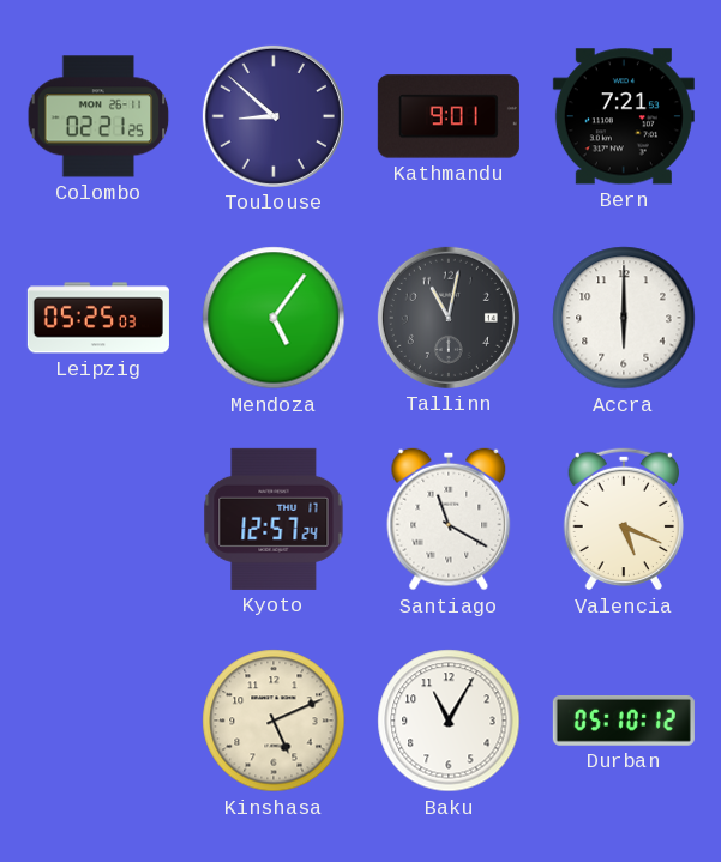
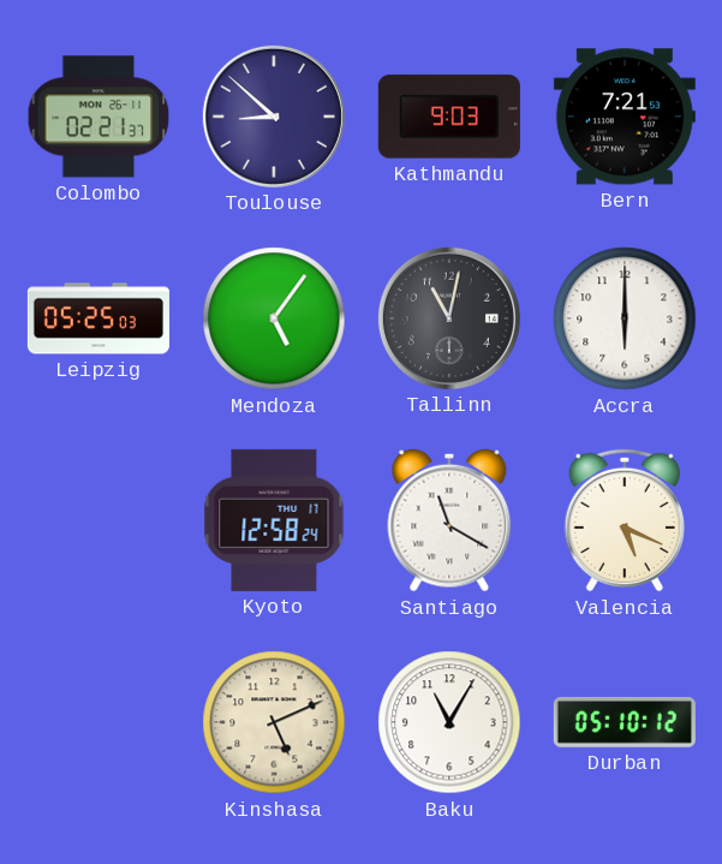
Colombo: 02:21:25 -> 02:21:37
Kathmandu: 9:01 -> 9:03
Kyoto: 12:57 -> 12:58
